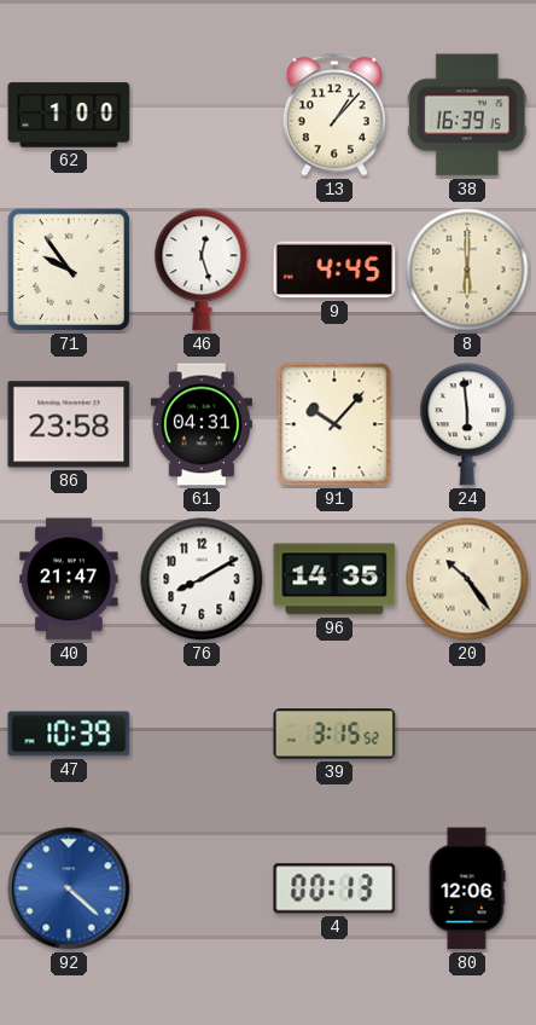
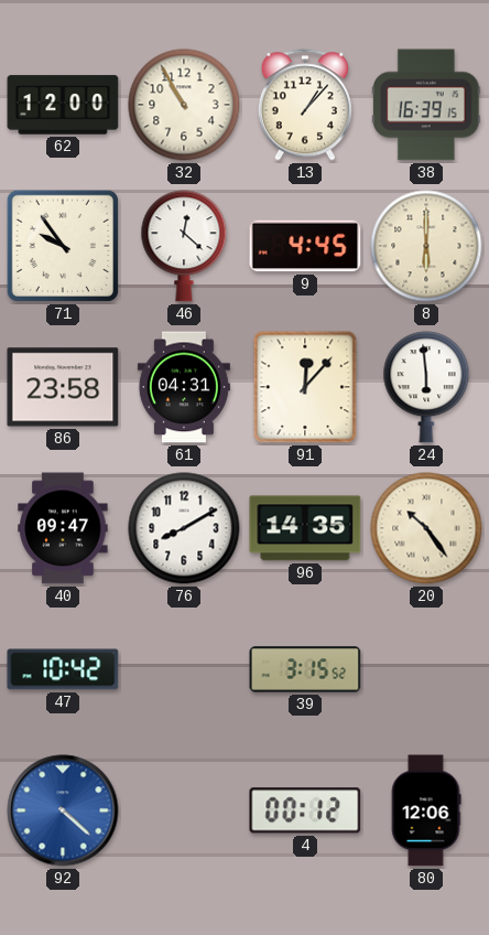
62: 1:00 -> 12:00
32: none -> 10:55
46: 12:27 -> 12:22
91: 10:07 -> 12:07
40: 21:47 -> 09:47
47: 10:39 -> 10:42
4: 00:13 -> 00:12
